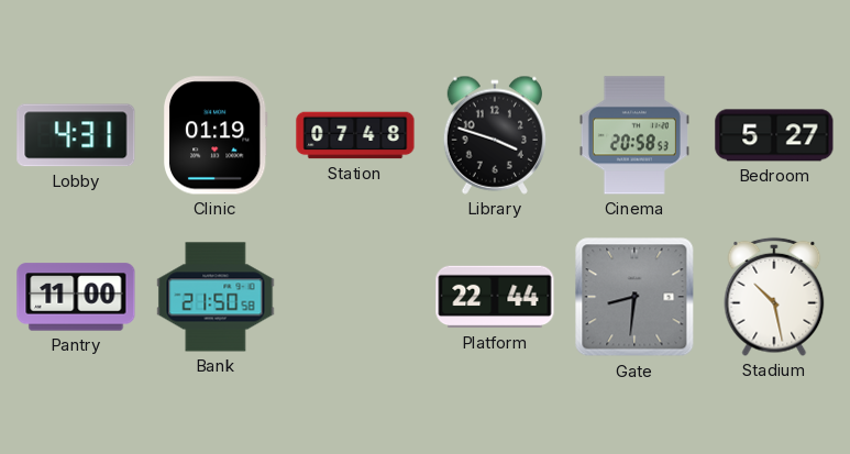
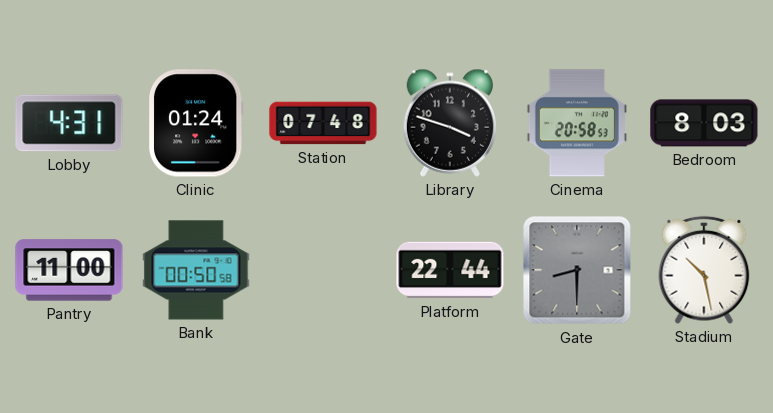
Clinic: 01:19 -> 01:24
Bedroom: 5:27 -> 8:03
Bank: 21:50 -> 00:50
Gate: 8:31 -> 8:30
